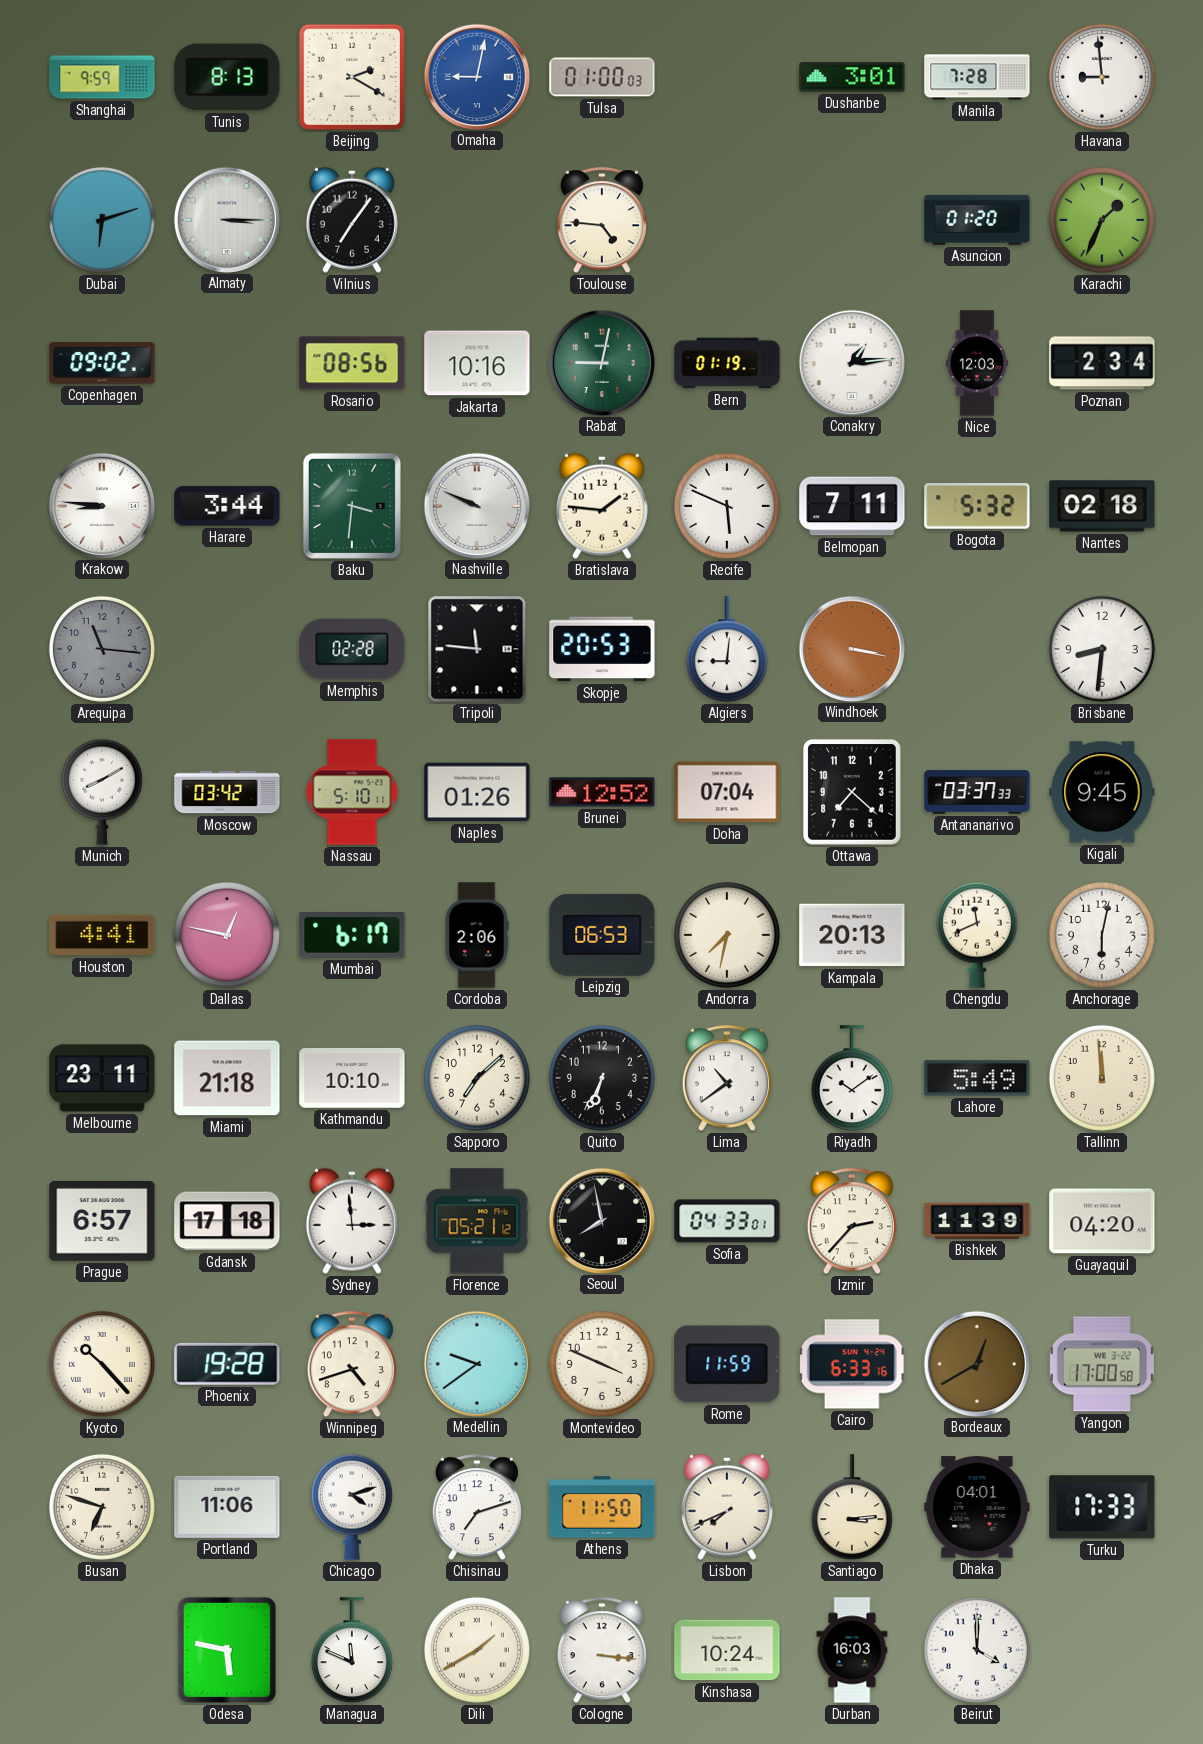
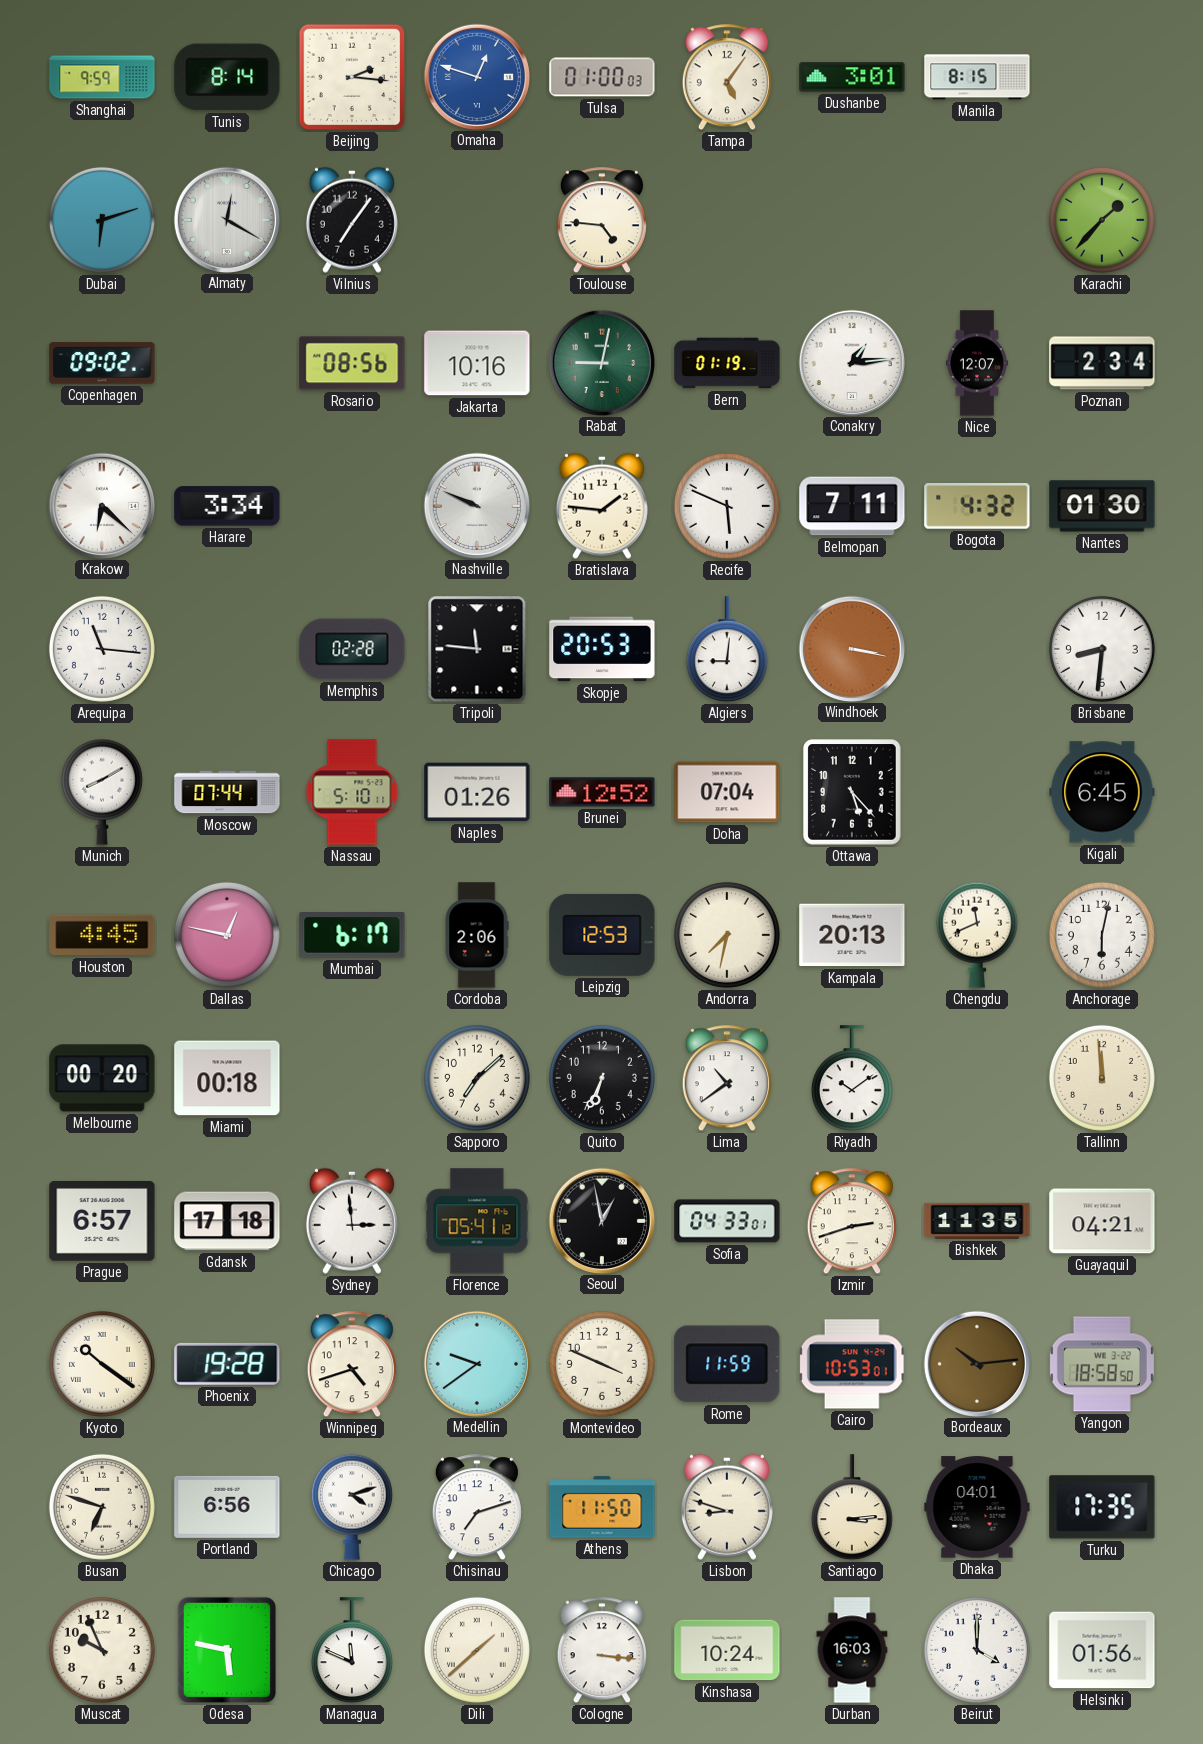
Tunis: 8:13 -> 8:14
Beijing: 2:20 -> 2:16
Omaha: 9:02 -> 12:48
Tampa: none -> 5:06
Manila: 7:28 -> 8:15
Havana: 8:59 -> none
Almaty: 3:15 -> 12:20
Asuncion: 01:20 -> none
Karachi: 1:34 -> 1:37
Nice: 12:03 -> 12:07
Krakow: 8:46 -> 6:22
Harare: 3:44 -> 3:34
Baku: 3:31 -> none
Bogota: 5:32 -> 4:32
Nantes: 02:18 -> 01:30
Arequipa dial: grey -> white
Moscow: 03:42 -> 07:44
Ottawa: 7:22 -> 5:23
Antananarivo: 03:37 -> none
Kigali: 9:45 -> 6:45
Houston: 4:41 -> 4:45
Leipzig: 06:53 -> 12:53
Melbourne: 23:11 -> 00:20
Miami: 21:18 -> 00:18
Kathmandu: 10:10 -> none
Lahore: 5:49 -> none
Florence: 05:21 -> 05:41
Seoul: 7:58 -> 12:58
Izmir: 2:37 -> 2:42
Bishkek: 11:39 -> 11:35
Guayaquil: 04:20 -> 04:21
Kyoto: 10:23 -> 10:21
Cairo: 6:33 -> 10:53
Bordeaux: 12:40 -> 10:14
Yangon: 17:00 -> 18:58
Portland: 11:06 -> 6:56
Lisbon: 7:41 -> 8:48
Turku: 17:33 -> 17:35
Muscat: none -> 9:56
Dili: 1:40 -> 1:38
Helsinki: none -> 01:56
